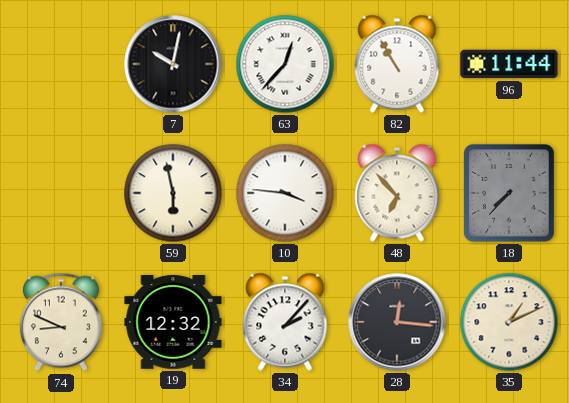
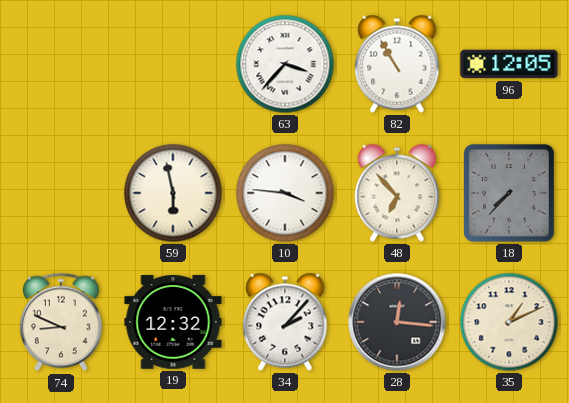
7: 10:02 -> none
63: 12:37 -> 3:37
96: 11:44 -> 12:05
